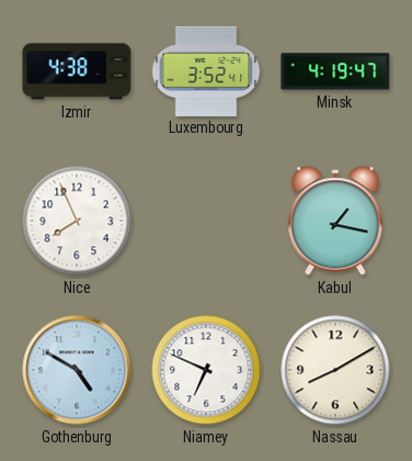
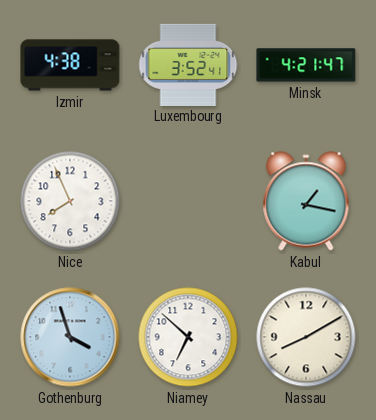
Minsk: 4:19 -> 4:21
Gothenburg: 4:50 -> 3:57
Niamey: 6:49 -> 6:52
